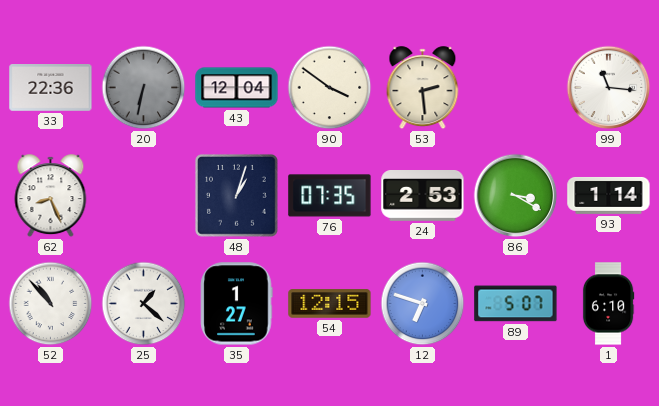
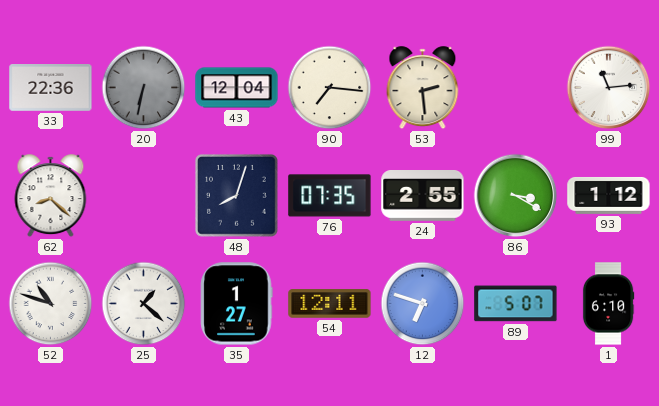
90: 3:51 -> 7:16
99: 11:16 -> 11:14
62: 8:26 -> 8:22
48: 1:03 -> 8:03
24: 2:53 -> 2:55
93: 1:14 -> 1:12
52: 10:53 -> 10:48
54: 12:15 -> 12:11
